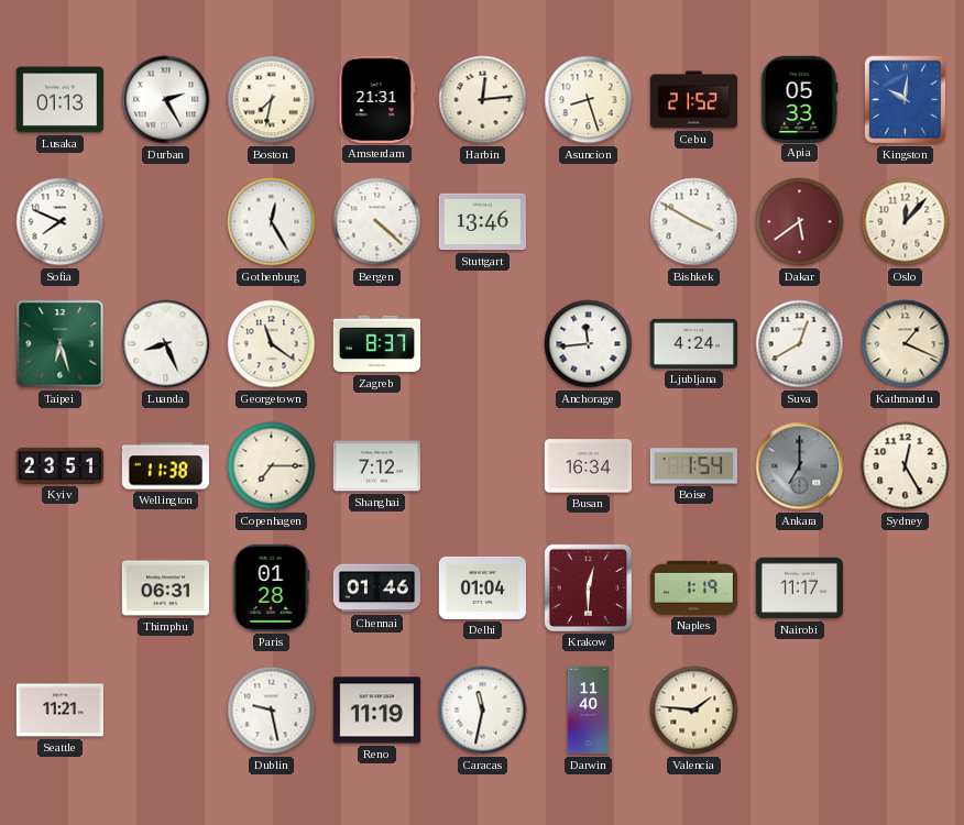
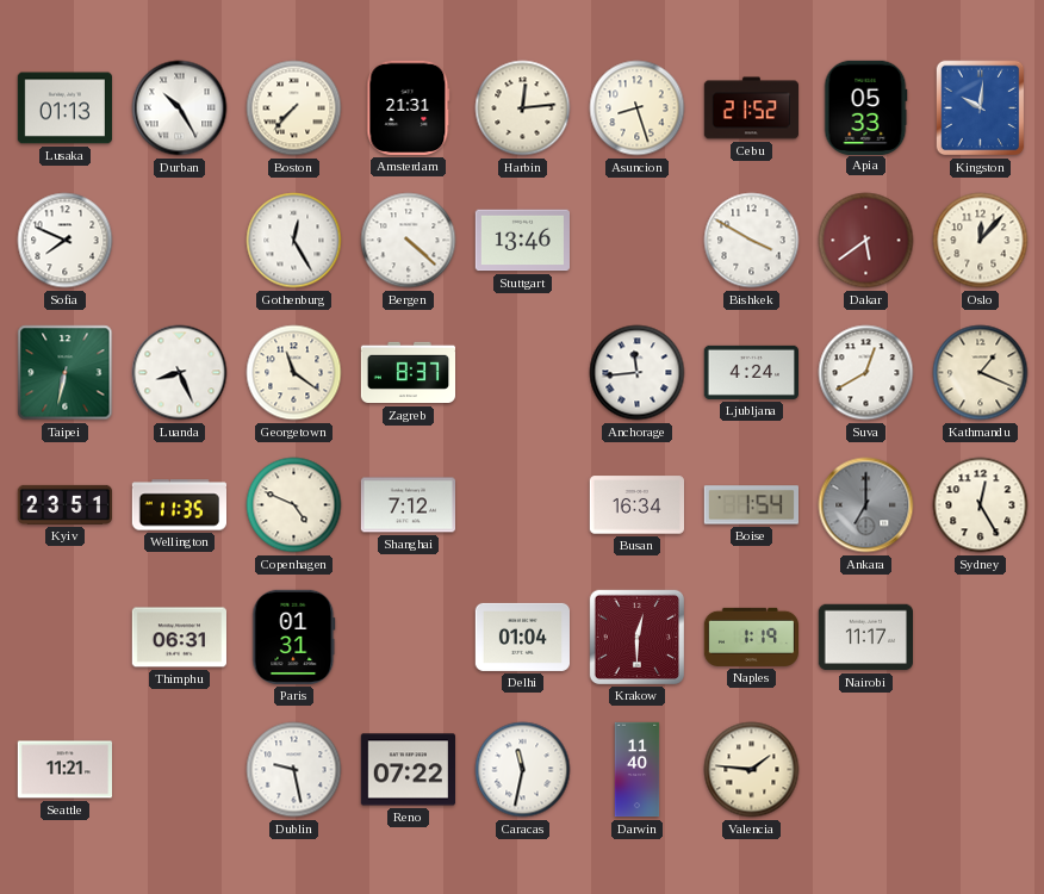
Durban: 2:25 -> 10:25
Boston: 7:32 -> 7:37
Taipei: 6:27 -> 6:32
Wellington: 11:38 -> 11:35
Copenhagen: 7:15 -> 4:49
Paris: 01:28 -> 01:31
Chennai: 01:46 -> none
Reno: 11:19 -> 07:22
